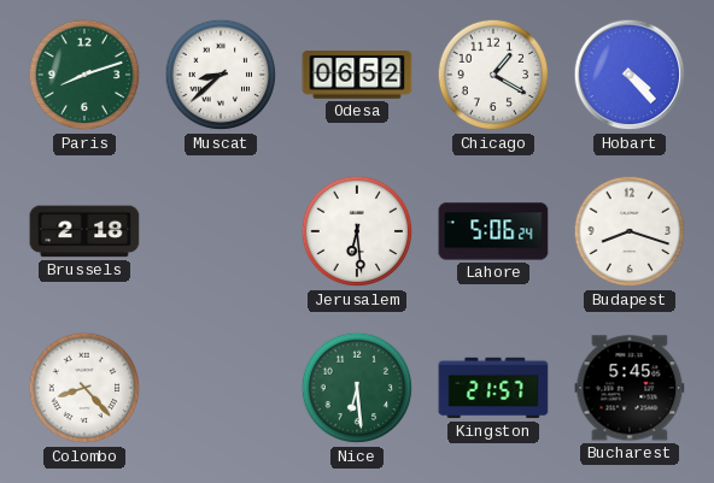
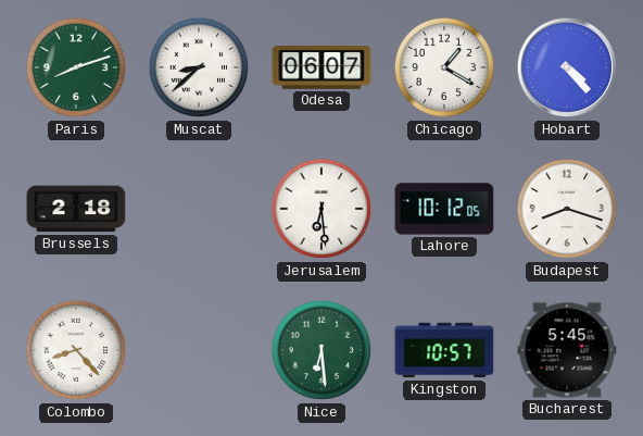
Odesa: 06:52 -> 06:07
Lahore: 5:06 -> 10:12
Kingston: 21:57 -> 10:57
